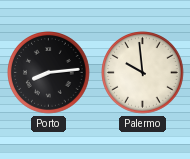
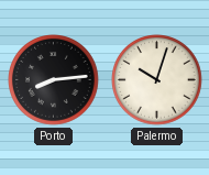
Palermo: 9:59 -> 10:03
